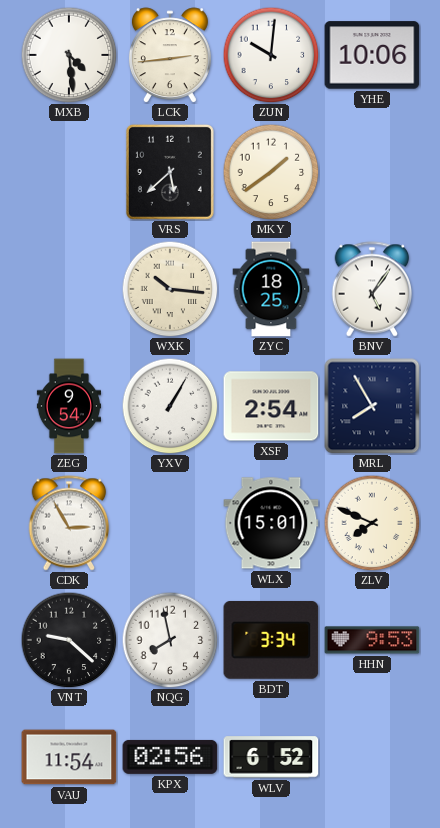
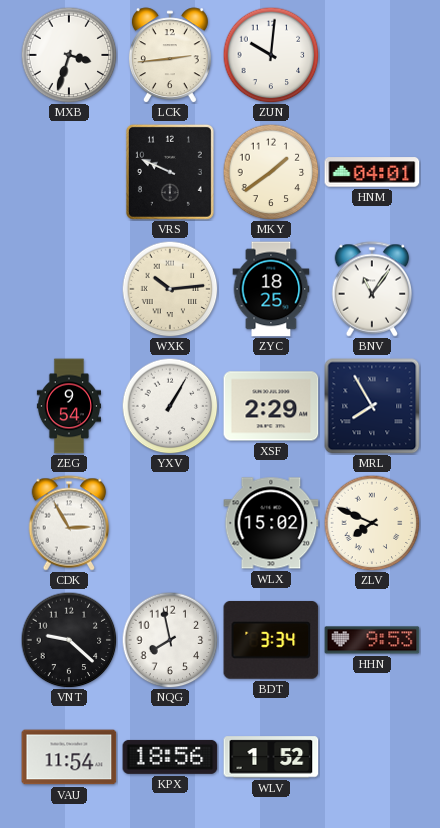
MXB: 4:29 -> 3:33
YHE: 10:06 -> none
VRS: 5:38 -> 9:49
HNM: none -> 04:01
WXK: 10:16 -> 10:14
BNV: 5:06 -> 11:06
XSF: 2:54 -> 2:29
WLX: 15:01 -> 15:02
KPX: 02:56 -> 18:56
WLV: 6:52 -> 1:52
